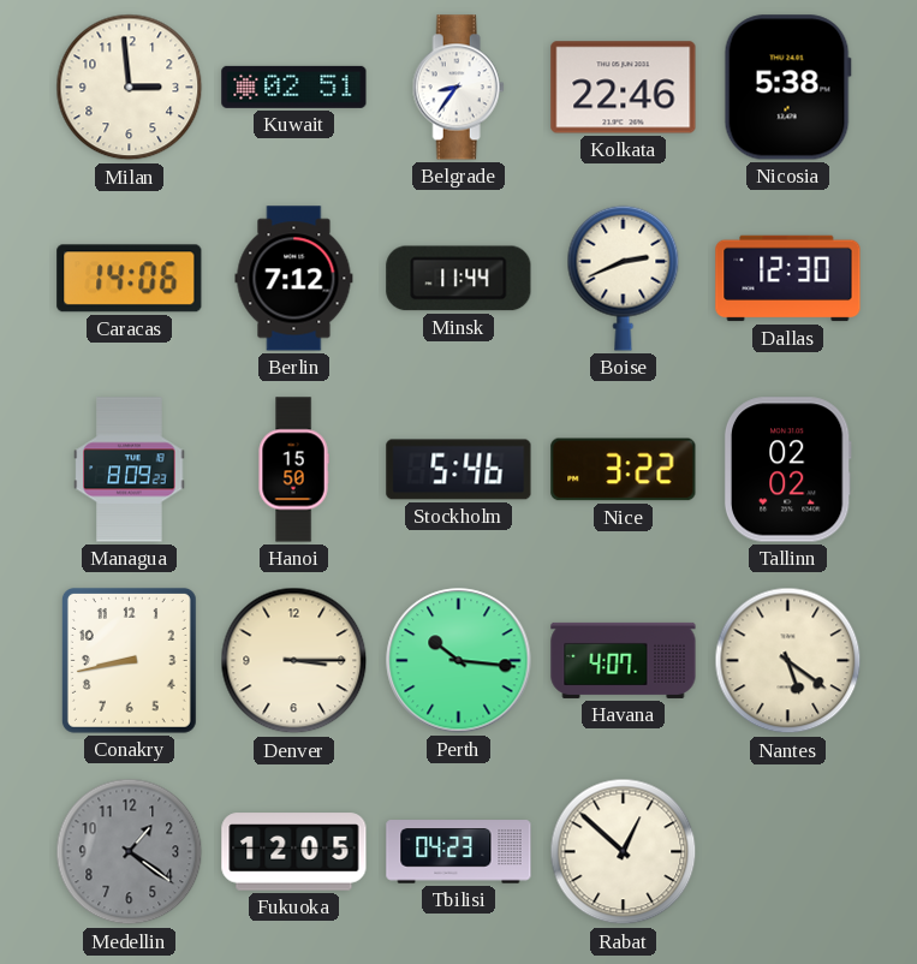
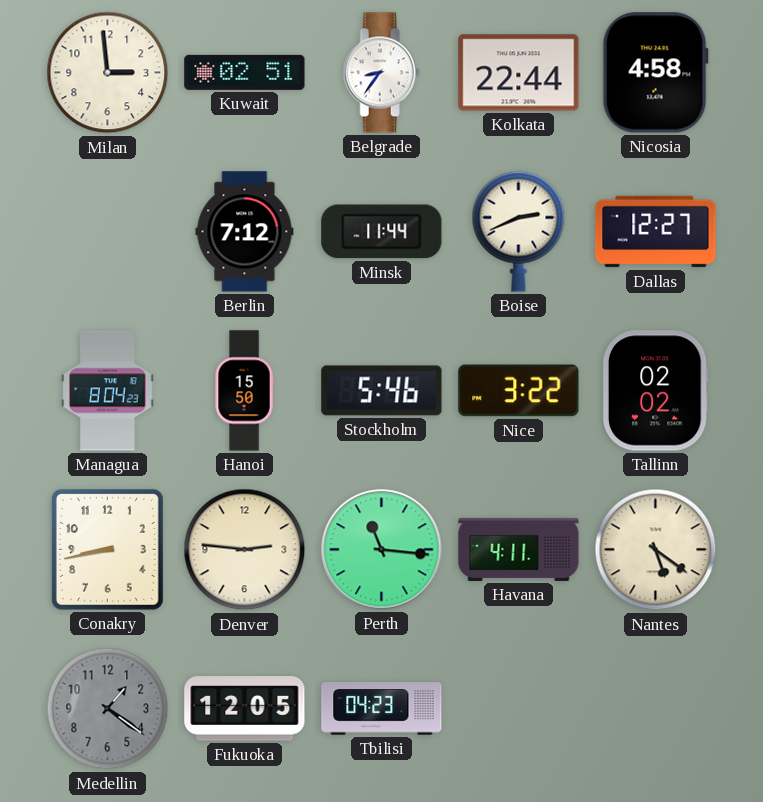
Kolkata: 22:46 -> 22:44
Nicosia: 5:38 -> 4:58
Caracas: 14:06 -> none
Dallas: 12:30 -> 12:27
Managua: 8:09 -> 8:04
Denver: 3:15 -> 2:46
Perth: 10:16 -> 11:16
Havana: 4:07 -> 4:11
Rabat: 12:52 -> none
